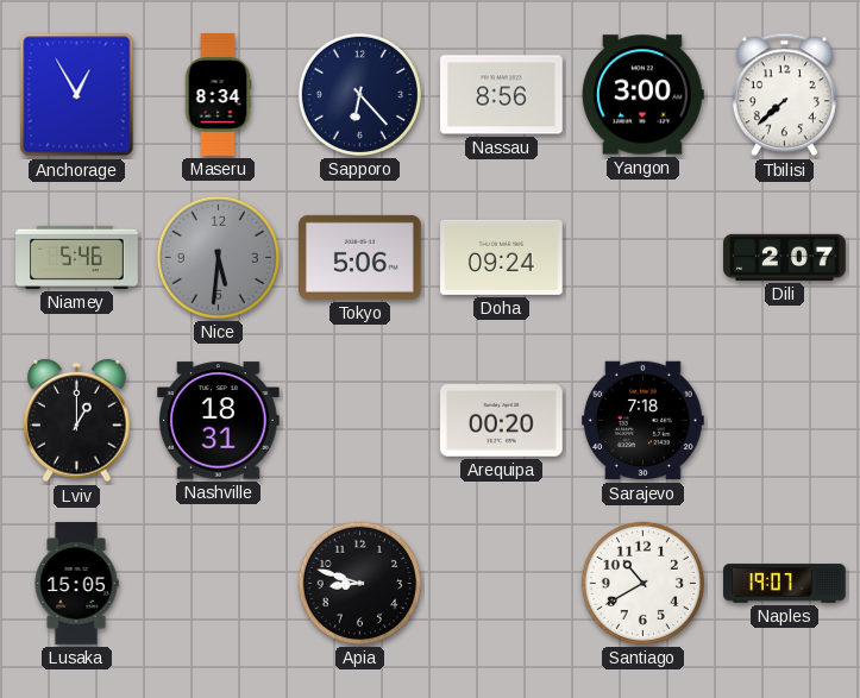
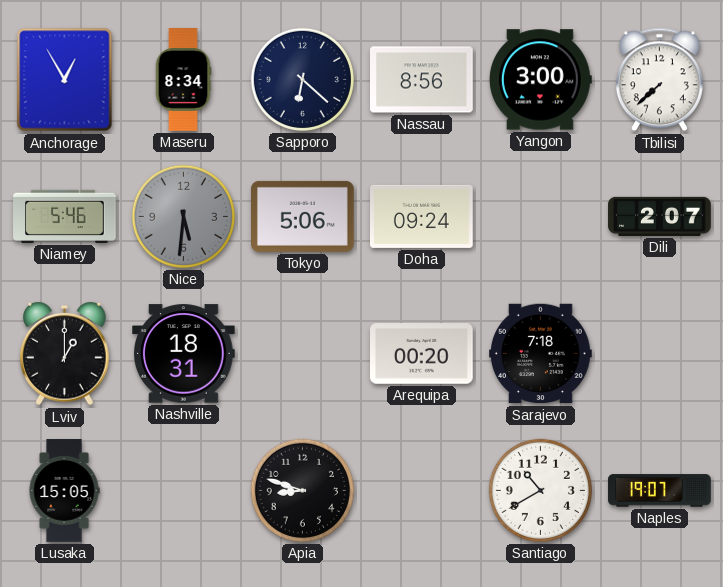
Sapporo: 6:23 -> 6:22
